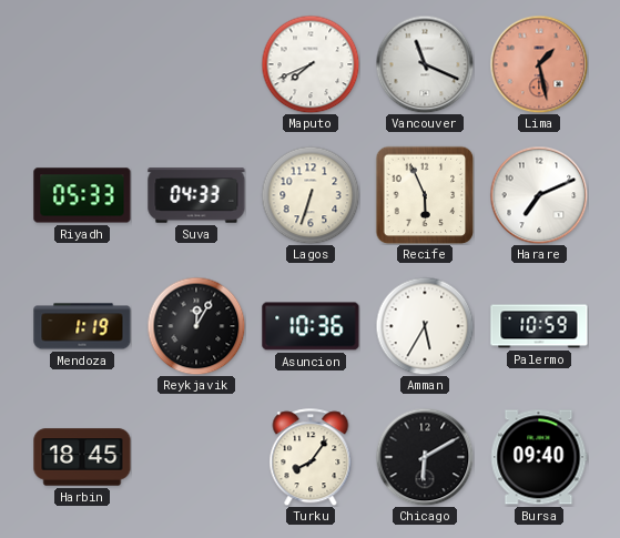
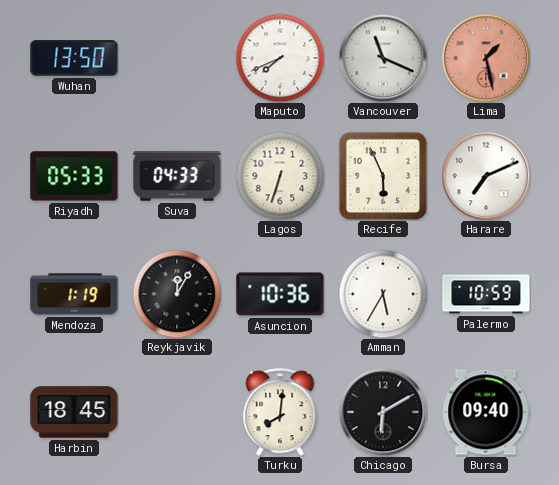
Wuhan: none -> 13:50
Turku: 8:06 -> 8:01
